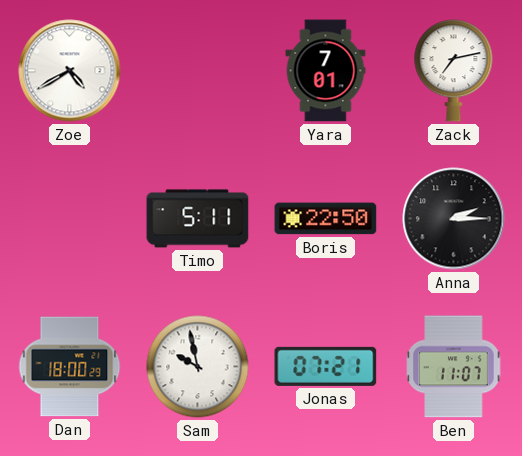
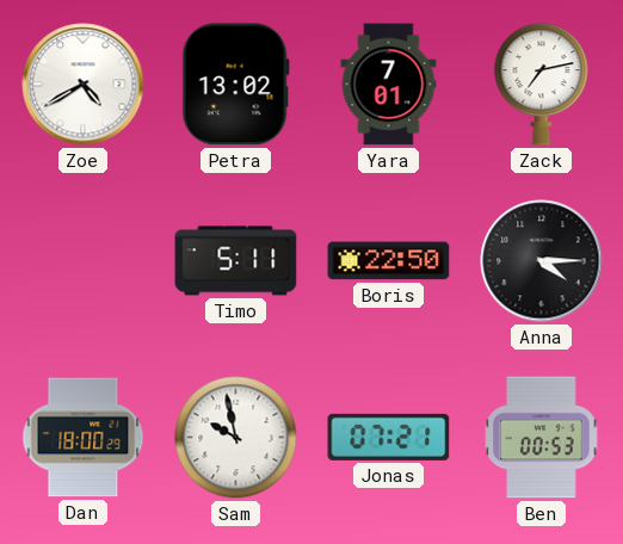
Petra: none -> 13:02
Anna: 2:15 -> 4:15
Ben: 11:07 -> 00:53
